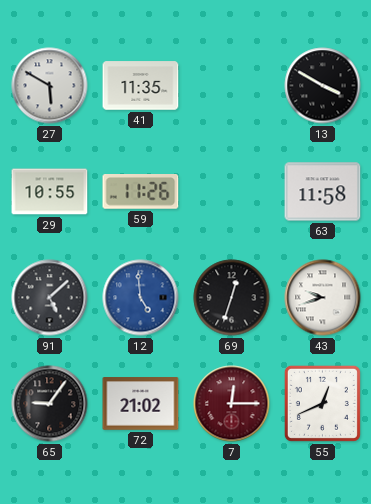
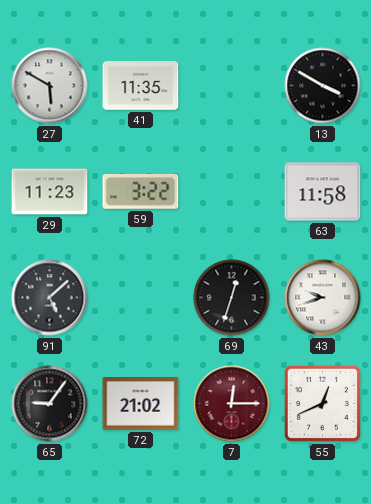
29: 10:55 -> 11:23
59: 11:26 -> 3:22
12: 4:59 -> none
